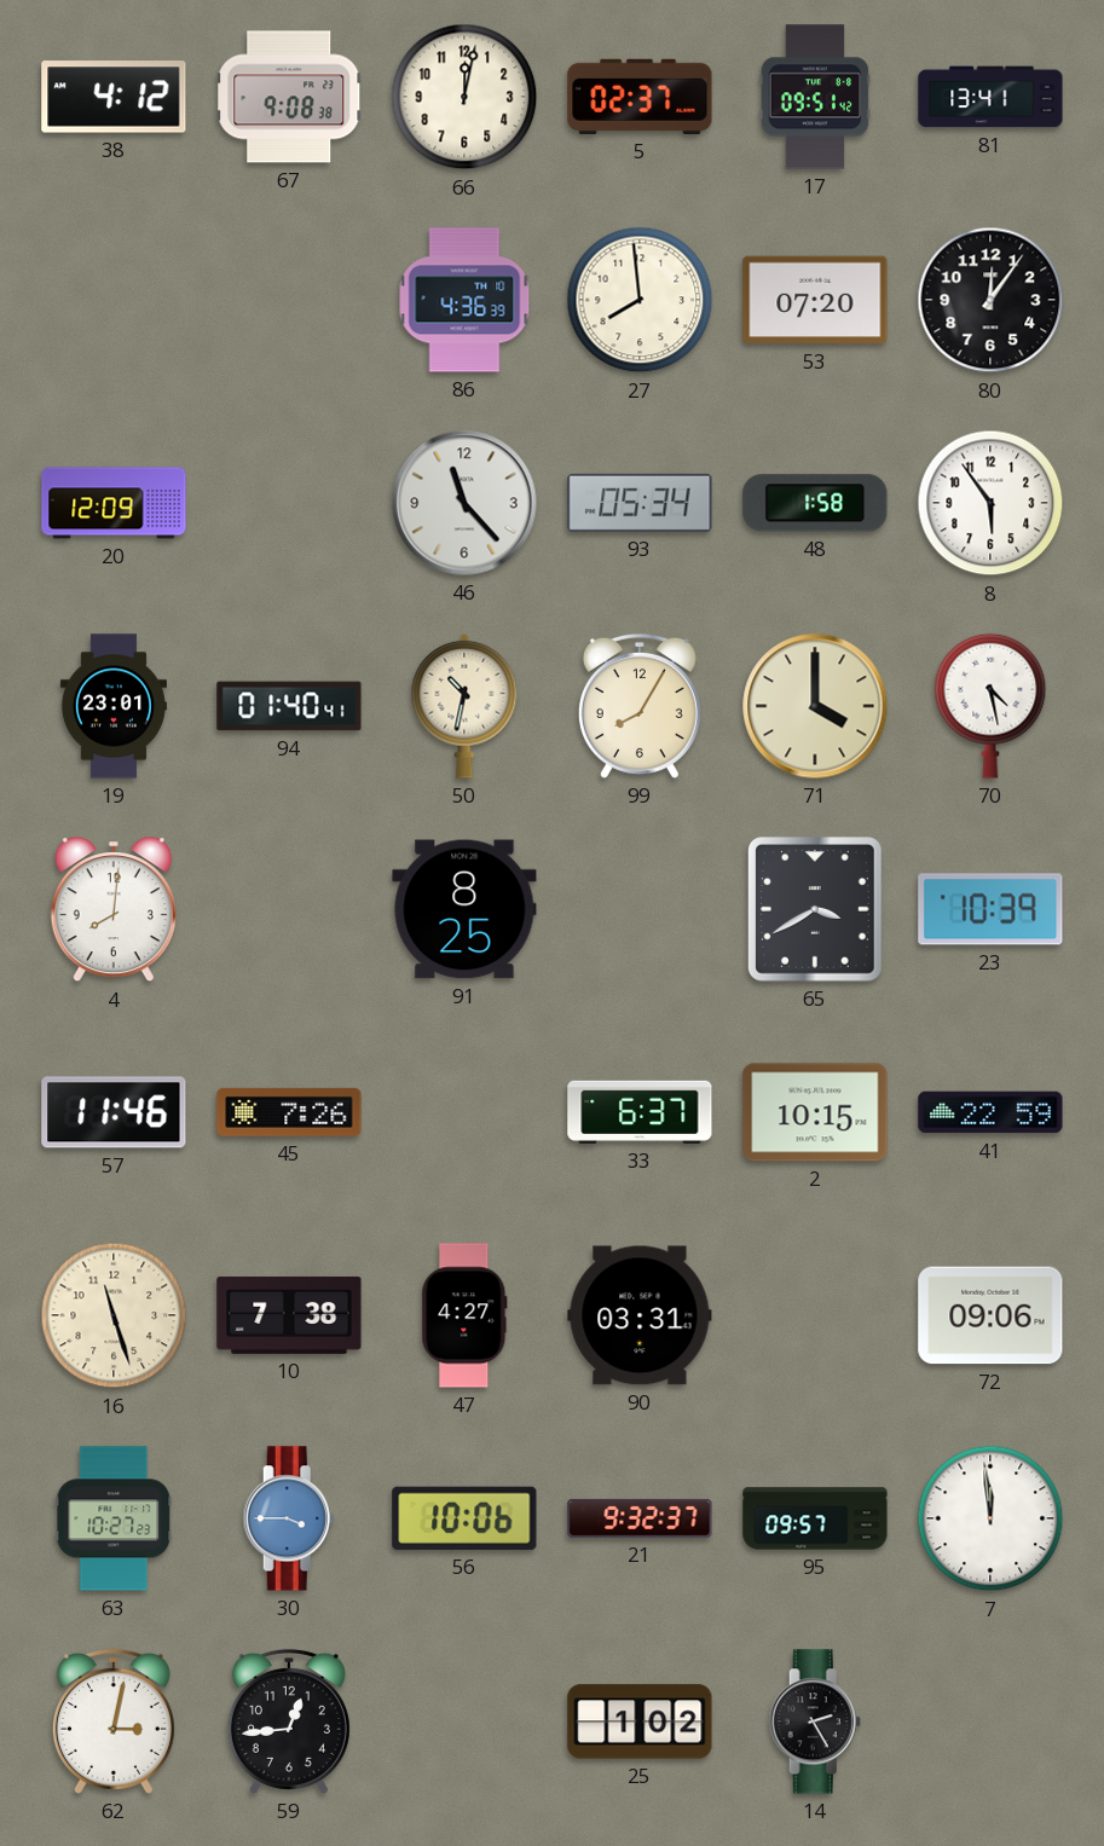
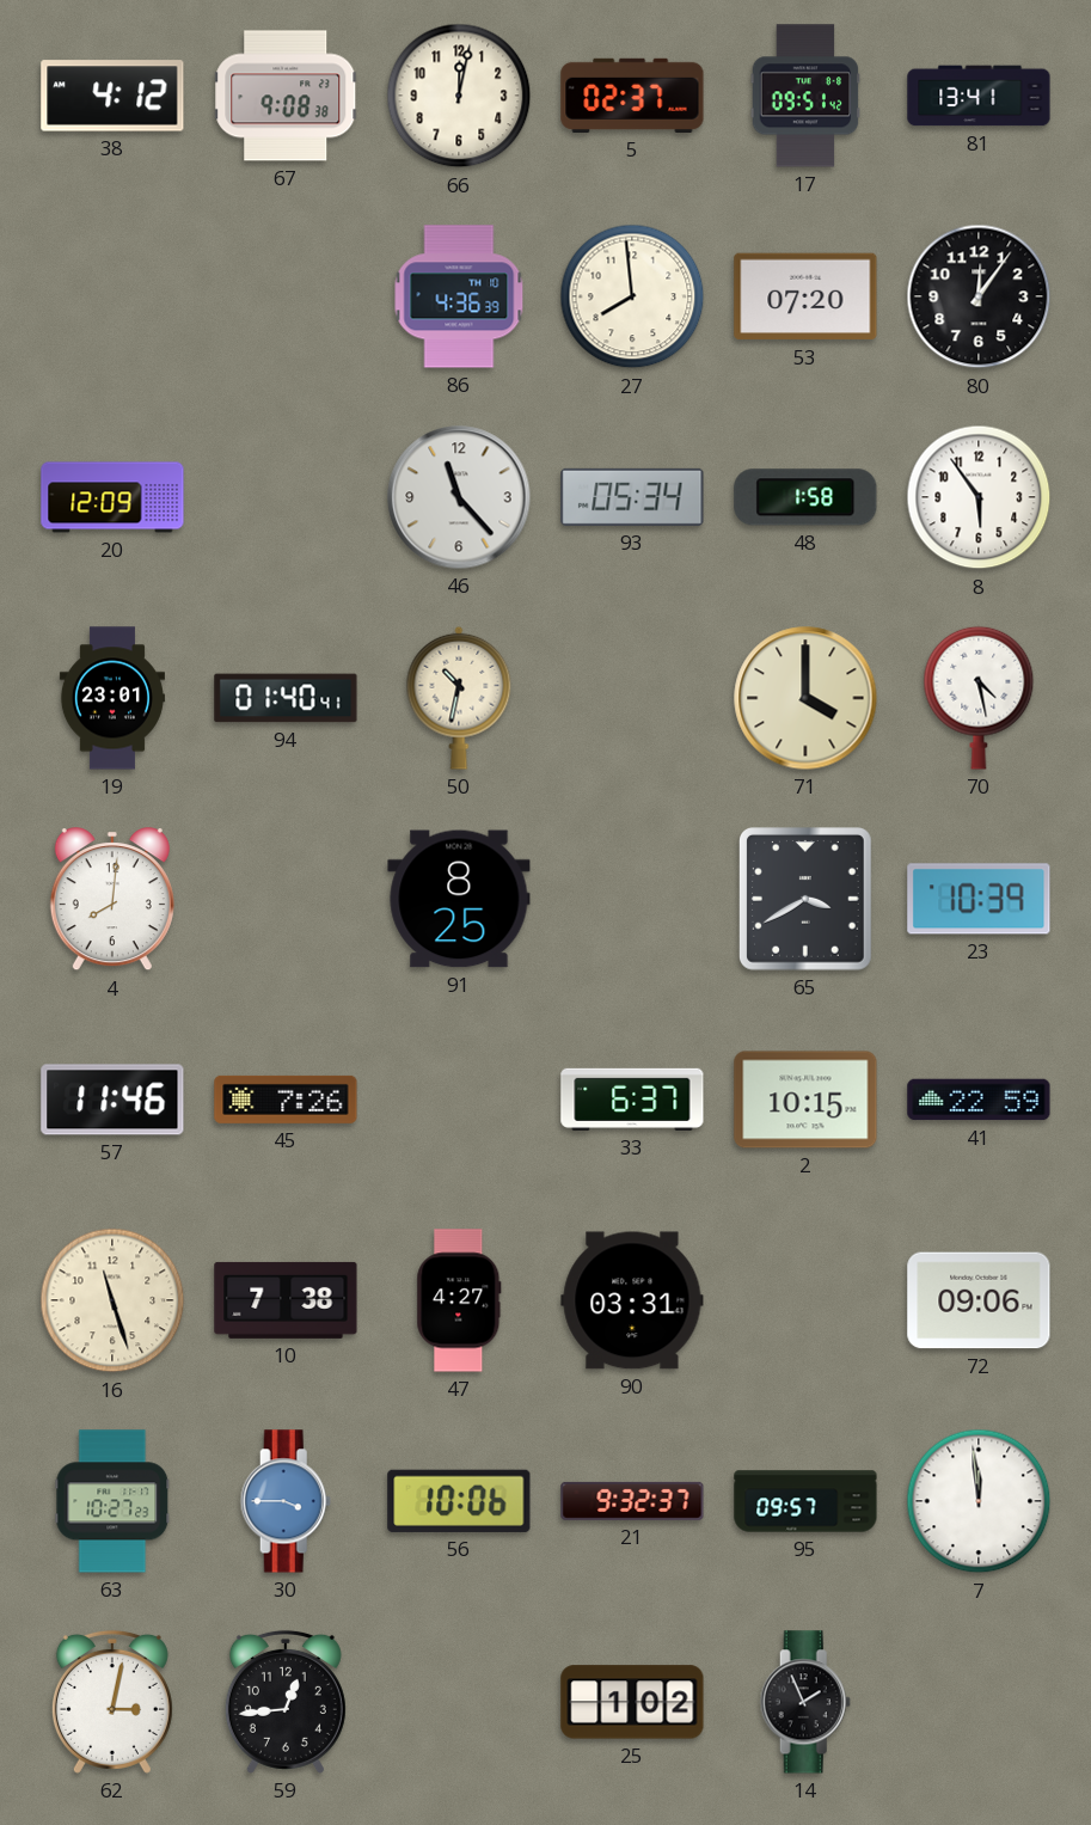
99: 8:05 -> none
14: 2:25 -> 1:56
